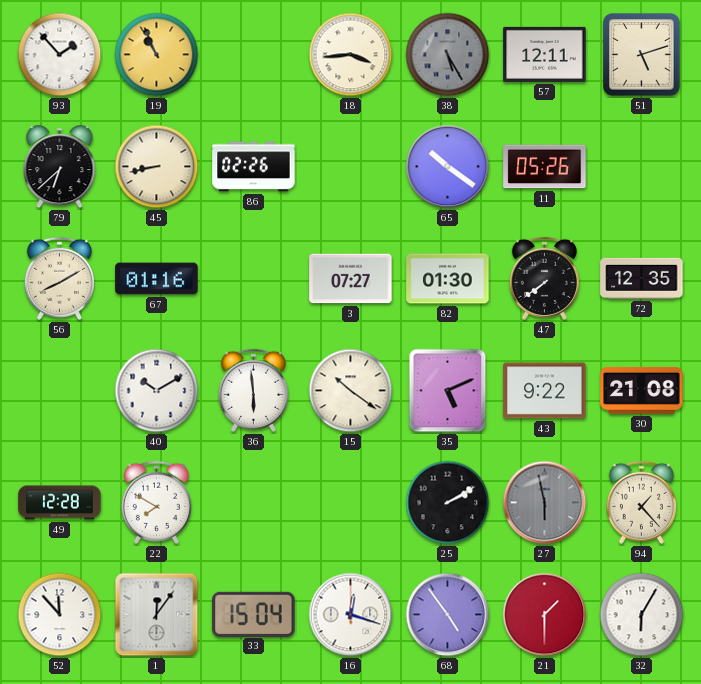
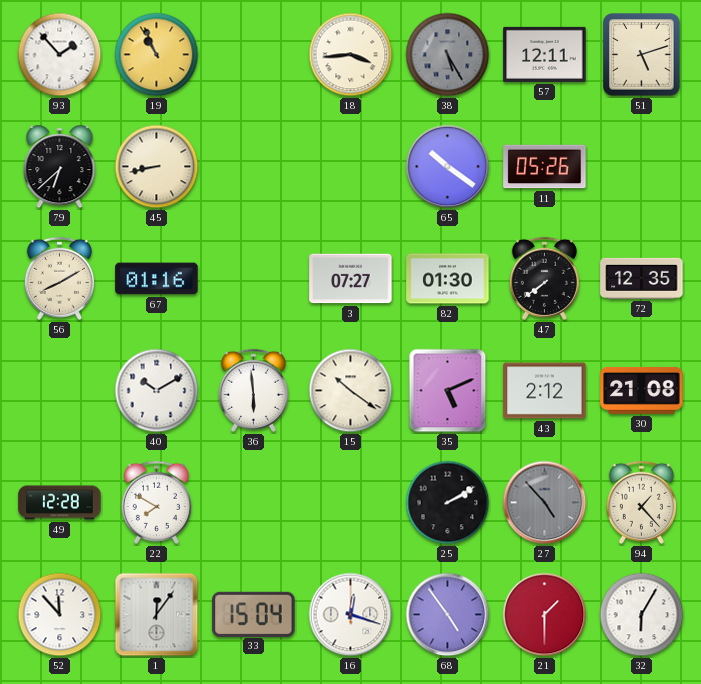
86: 02:26 -> none
43: 9:22 -> 2:12
27: 5:58 -> 4:53
